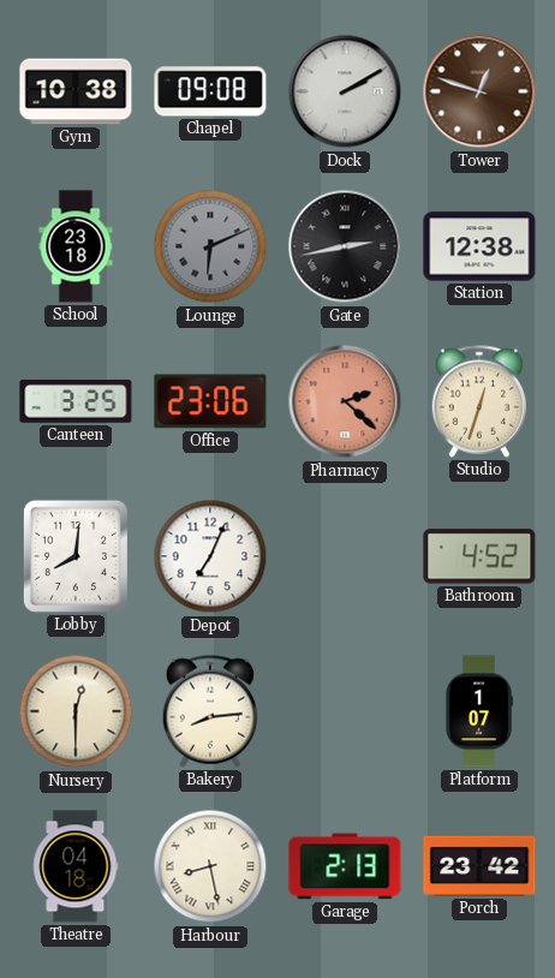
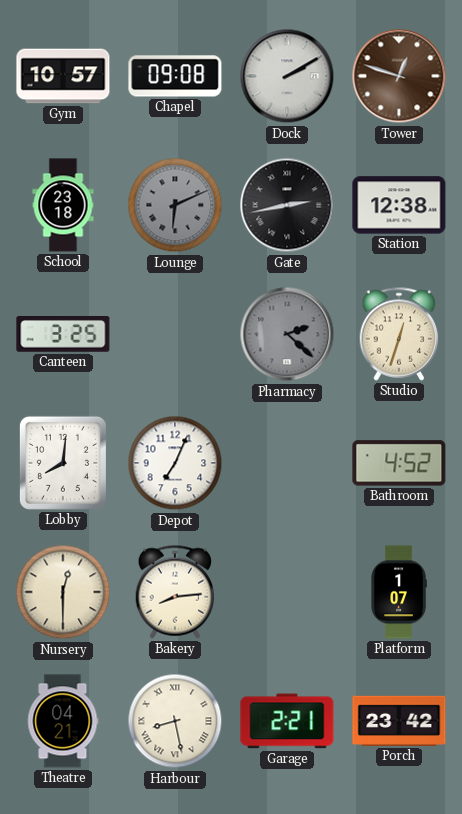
Gym: 10:38 -> 10:57
Office: 23:06 -> none
Pharmacy dial: salmon -> grey
Theatre: 04:18 -> 04:21
Garage: 2:13 -> 2:21
